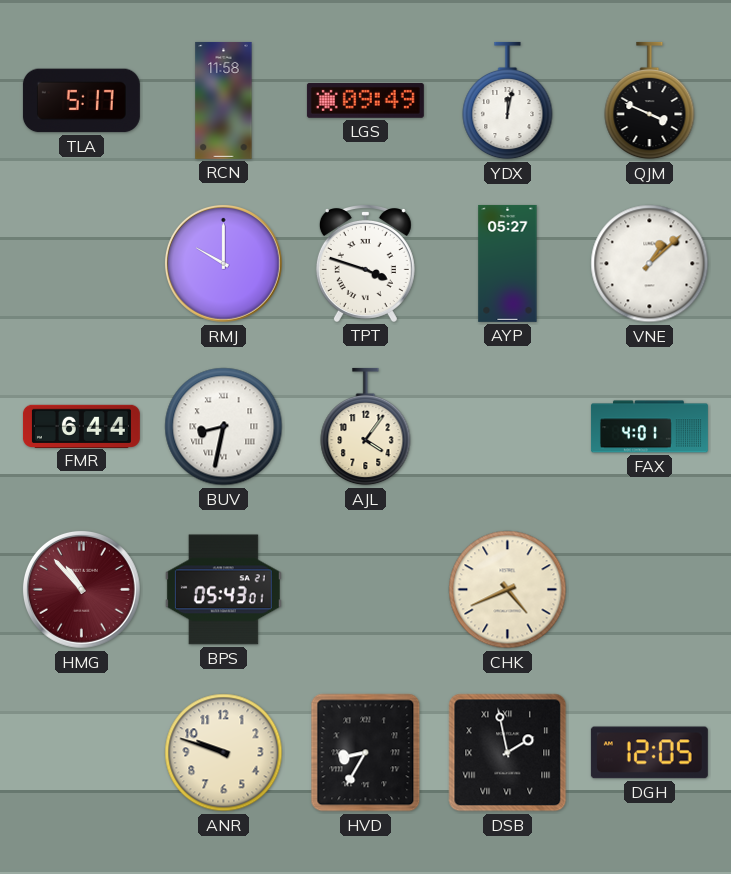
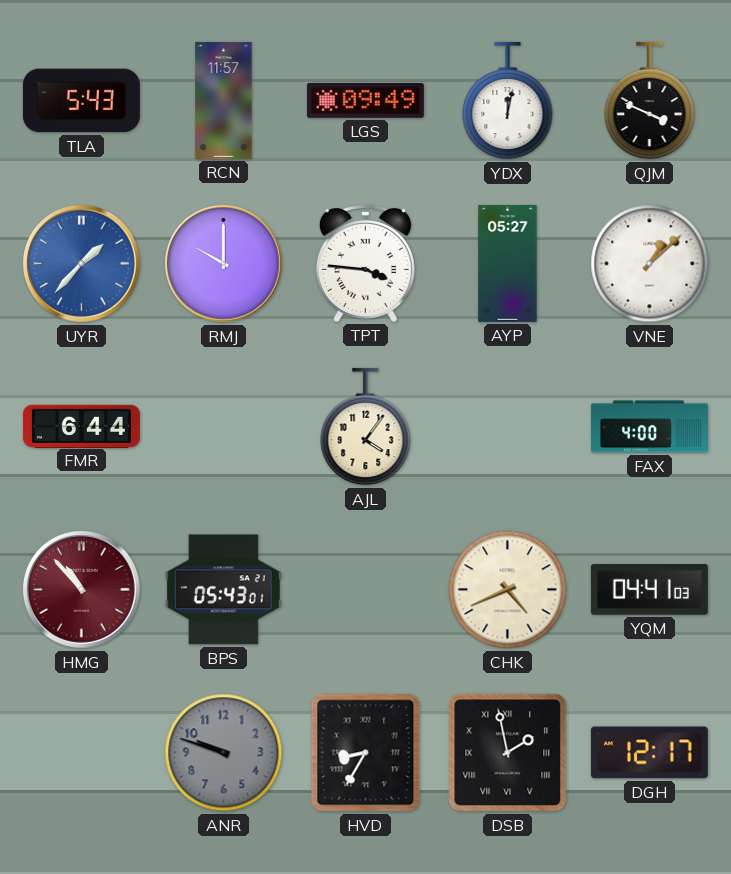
TLA: 5:17 -> 5:43
RCN: 11:58 -> 11:57
UYR: none -> 1:37
TPT: 3:48 -> 3:46
BUV: 8:32 -> none
FAX: 4:01 -> 4:00
YQM: none -> 04:41
ANR dial: cream -> grey
DGH: 12:05 -> 12:17
